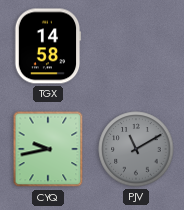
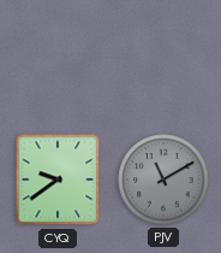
TGX: 14:58 -> none
CYQ: 9:43 -> 9:39
